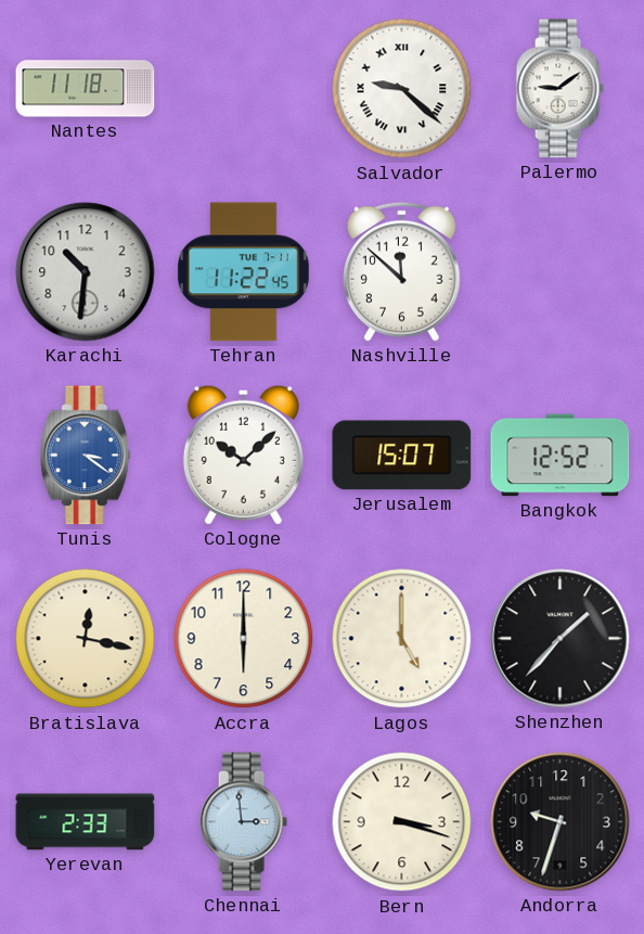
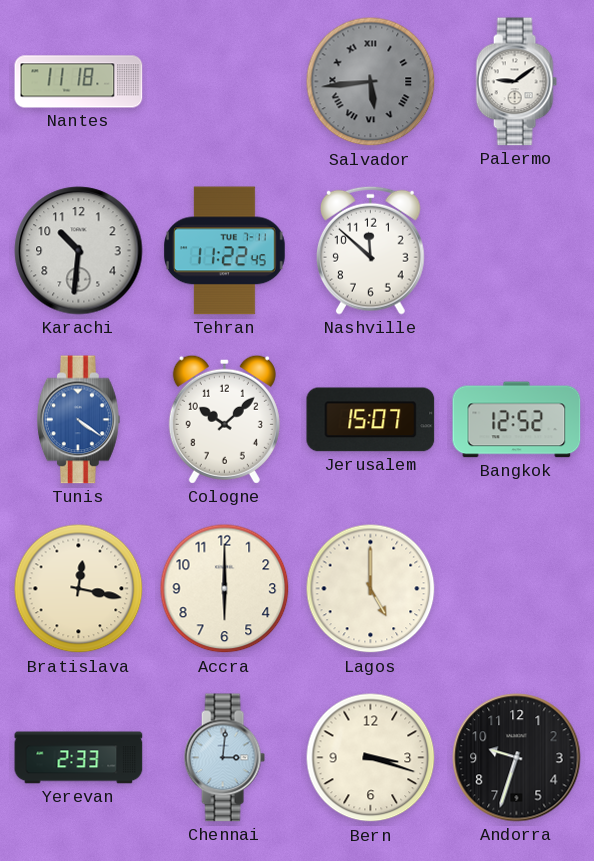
Salvador: 9:22 -> 5:44
Salvador dial: white -> grey
Tunis: 3:21 -> 4:21
Shenzhen: 1:37 -> none
Chennai: 2:59 -> 3:01
